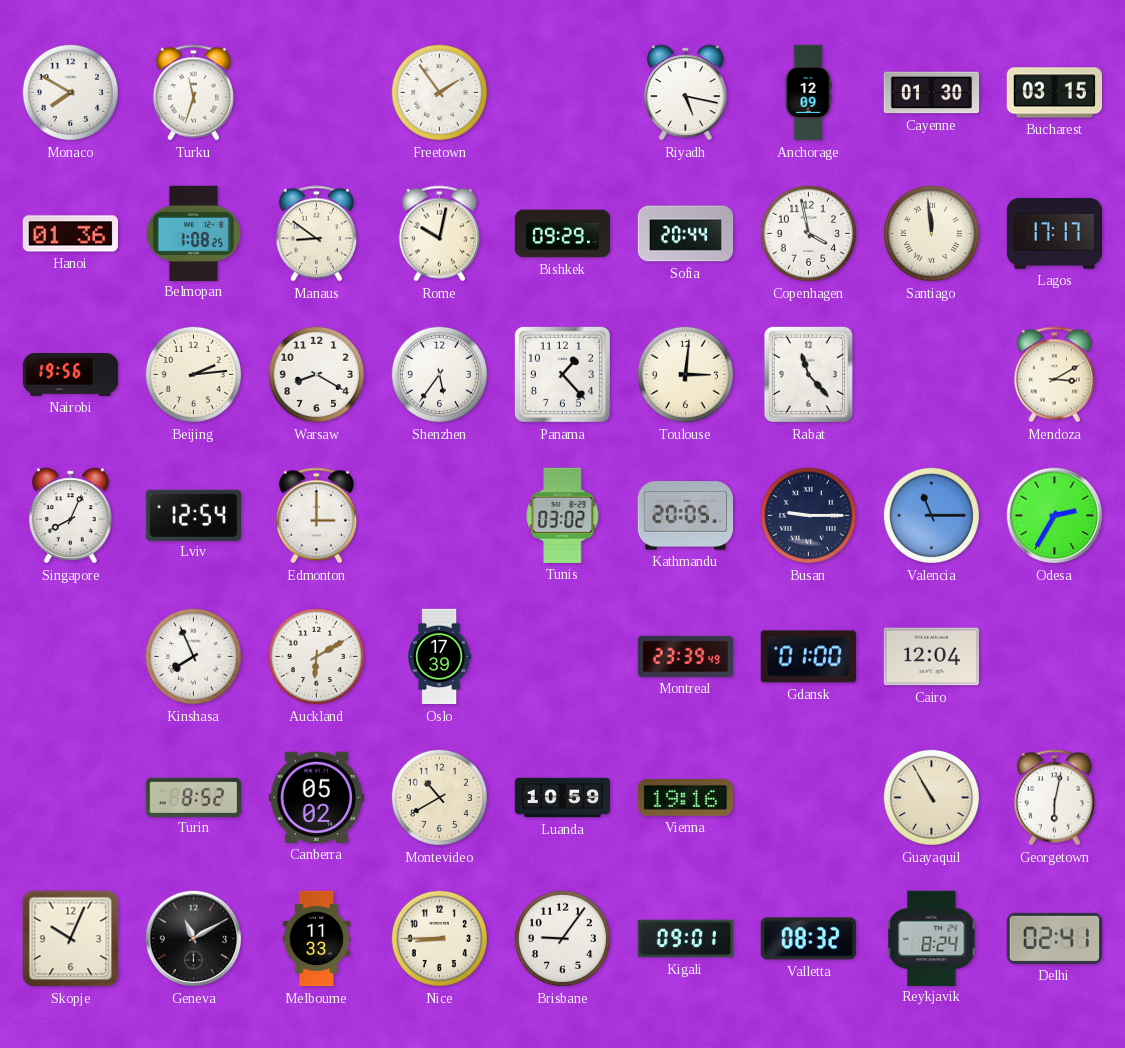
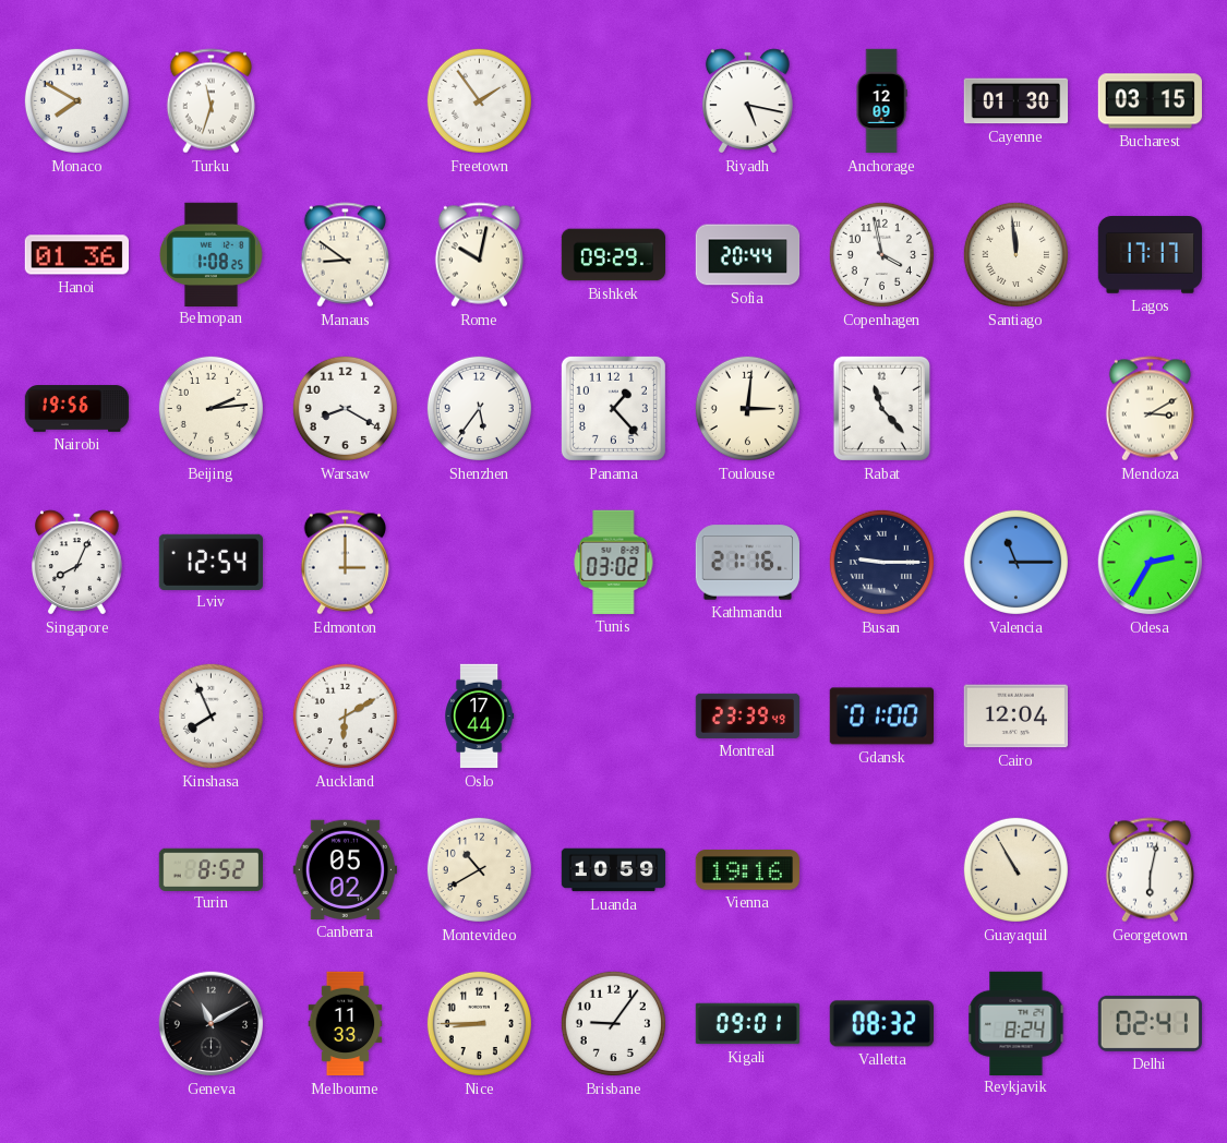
Kathmandu: 20:05 -> 21:16
Oslo: 17:39 -> 17:44
Skopje: 10:04 -> none
